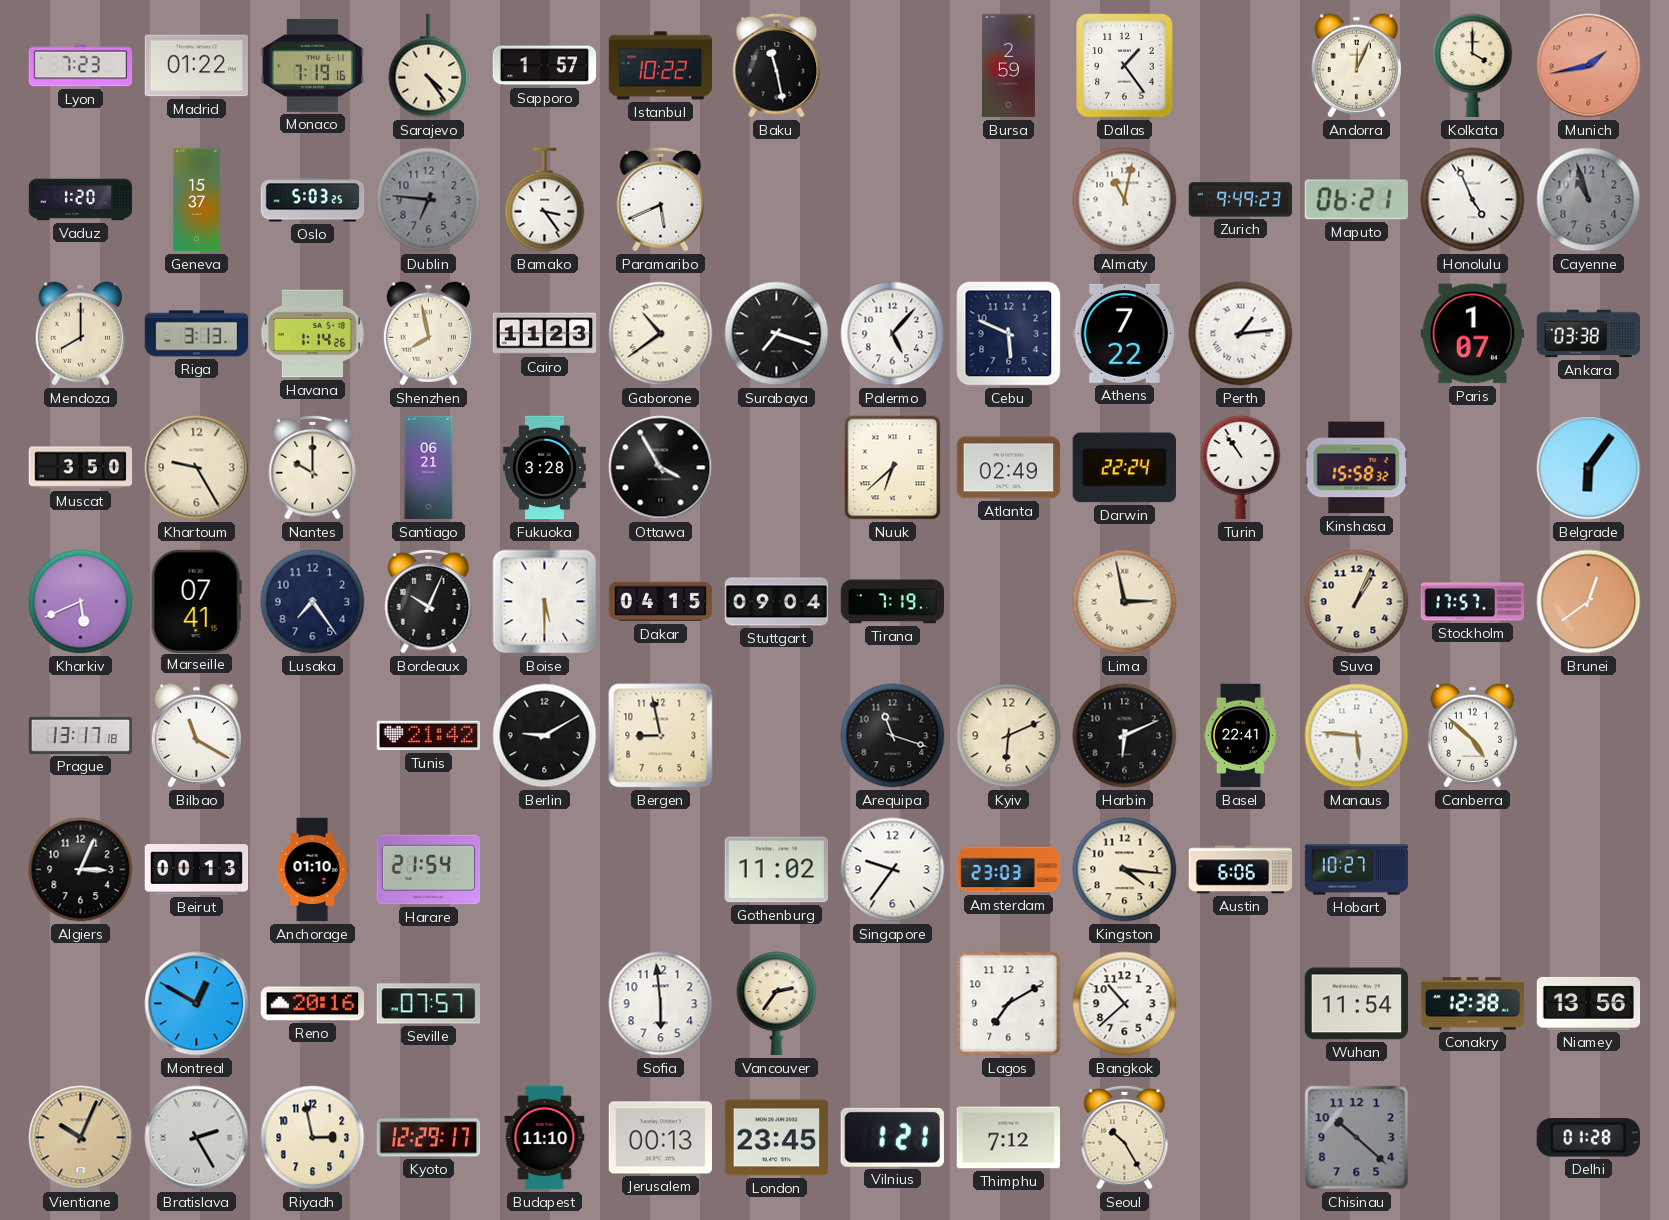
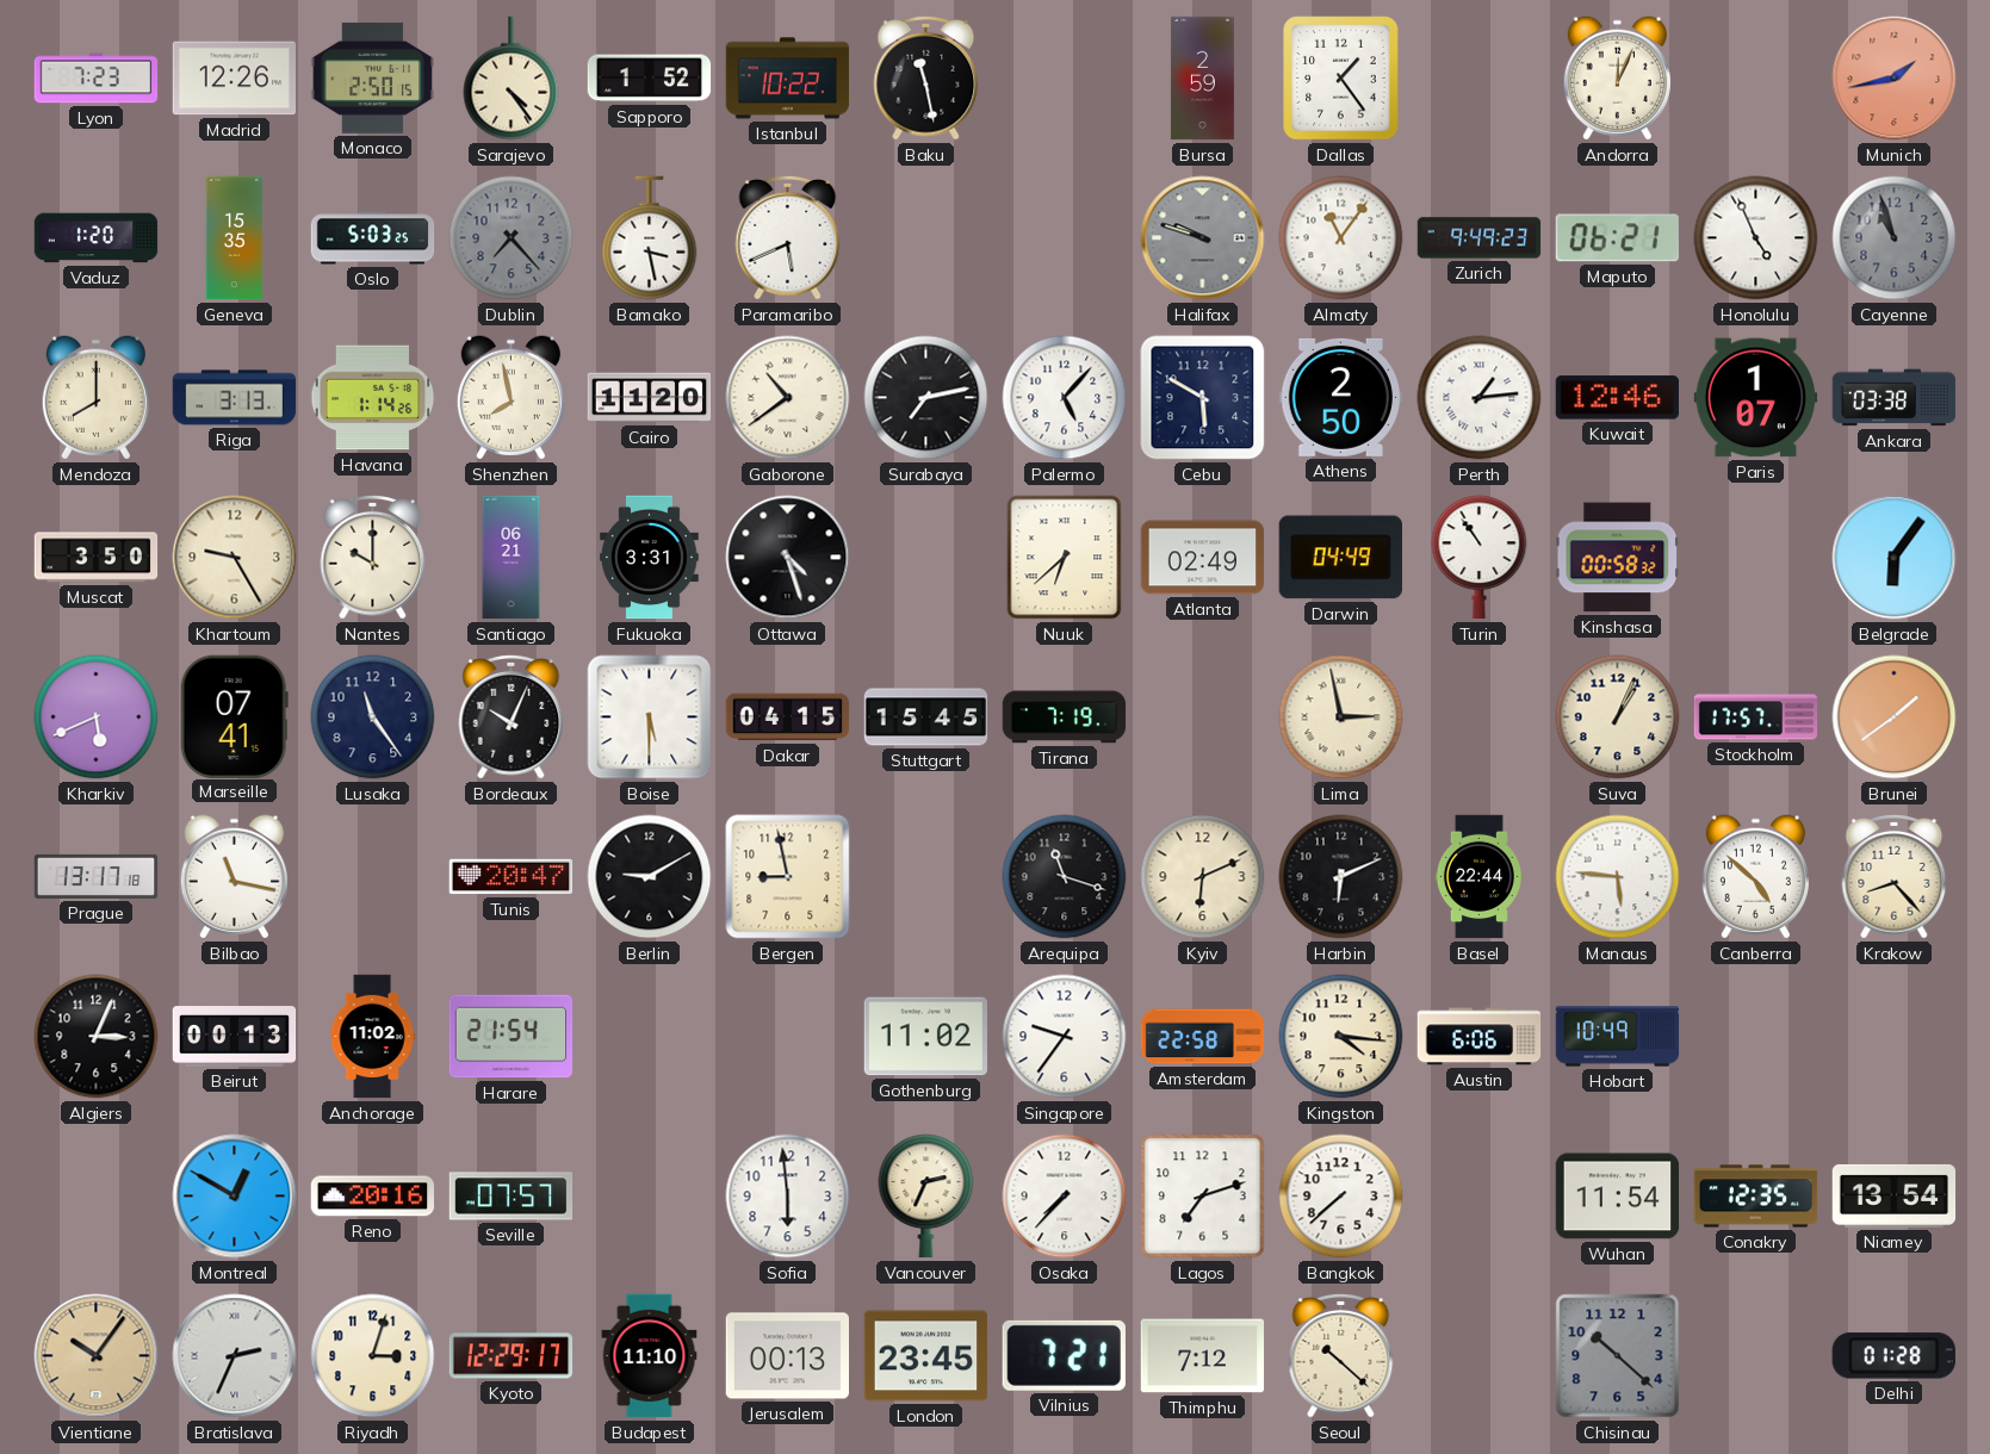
Madrid: 01:22 -> 12:26
Monaco: 7:19 -> 2:50
Sapporo: 1:57 -> 1:52
Kolkata: 4:00 -> none
Geneva: 15:37 -> 15:35
Dublin: 6:46 -> 7:23
Bamako: 3:24 -> 3:28
Halifax: none -> 9:48
Almaty: 11:02 -> 11:06
Cairo: 11:23 -> 11:20
Surabaya: 7:18 -> 7:13
Cebu: 5:49 -> 5:50
Athens: 7:22 -> 2:50
Kuwait: none -> 12:46
Fukuoka: 3:28 -> 3:31
Ottawa: 3:55 -> 4:27
Darwin: 22:24 -> 04:49
Kinshasa: 15:58 -> 00:58
Lusaka: 7:24 -> 11:24
Stuttgart: 09:04 -> 15:45
Brunei: 12:39 -> 1:39
Bilbao: 11:20 -> 11:17
Tunis: 21:42 -> 20:47
Basel: 22:41 -> 22:44
Krakow: none -> 8:23
Anchorage: 01:10 -> 11:02
Amsterdam: 23:03 -> 22:58
Hobart: 10:27 -> 10:49
Vancouver: 2:36 -> 2:34
Osaka: none -> 7:37
Lagos: 7:10 -> 7:12
Bangkok: 10:38 -> 7:38
Conakry: 12:38 -> 12:35
Niamey: 13:56 -> 13:54
Vientiane: 10:04 -> 10:06
Bratislava: 2:25 -> 2:34
Riyadh: 2:58 -> 3:03
Vilnius: 1:21 -> 7:21
Seoul: 10:25 -> 10:22
